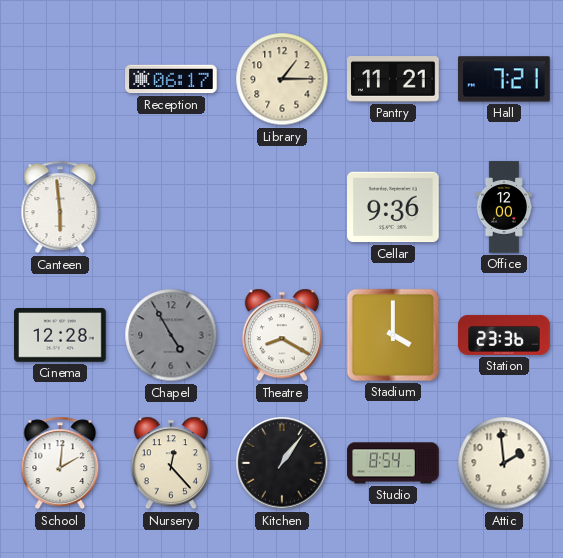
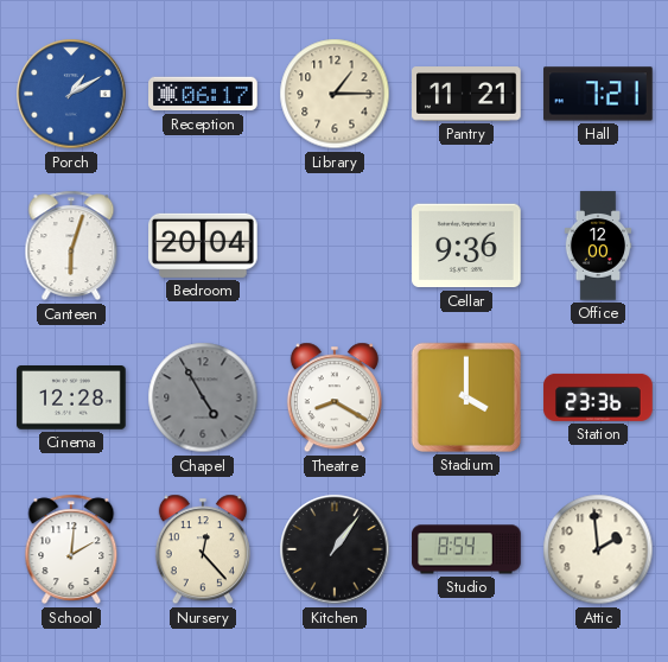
Porch: none -> 1:10
Canteen: 5:59 -> 6:03
Bedroom: none -> 20:04
